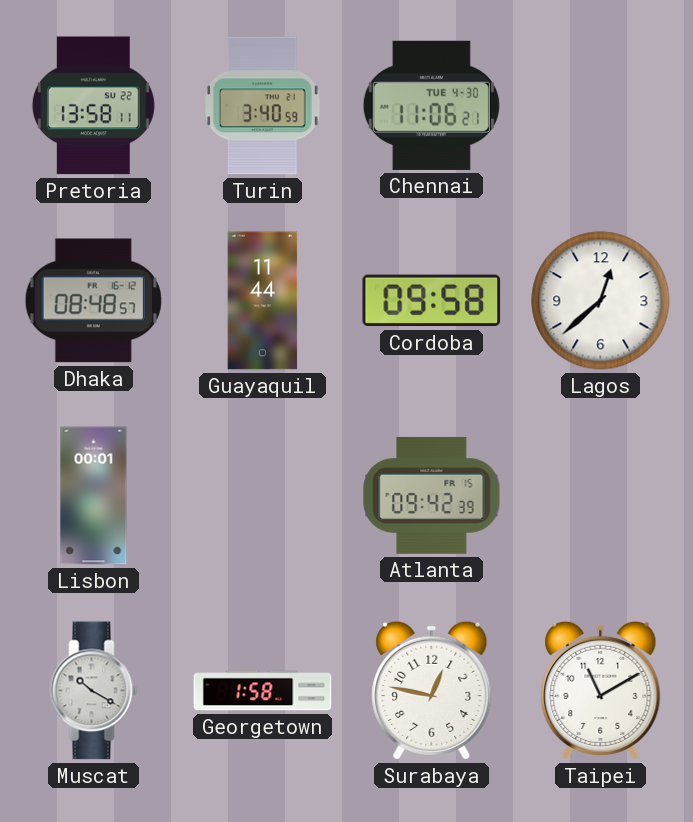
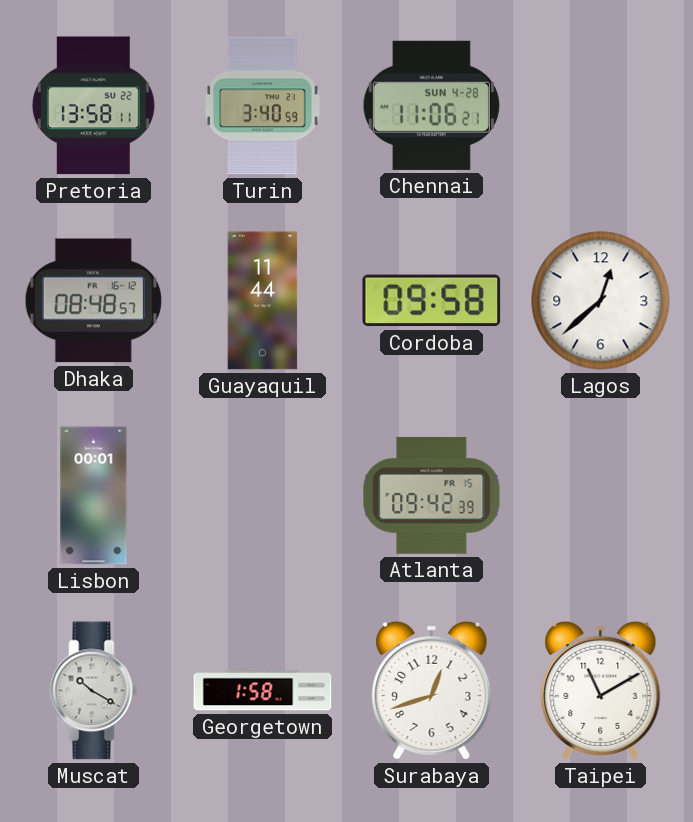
Chennai date: TUE 4-30 -> SUN 4-28
Surabaya: 12:47 -> 12:42
